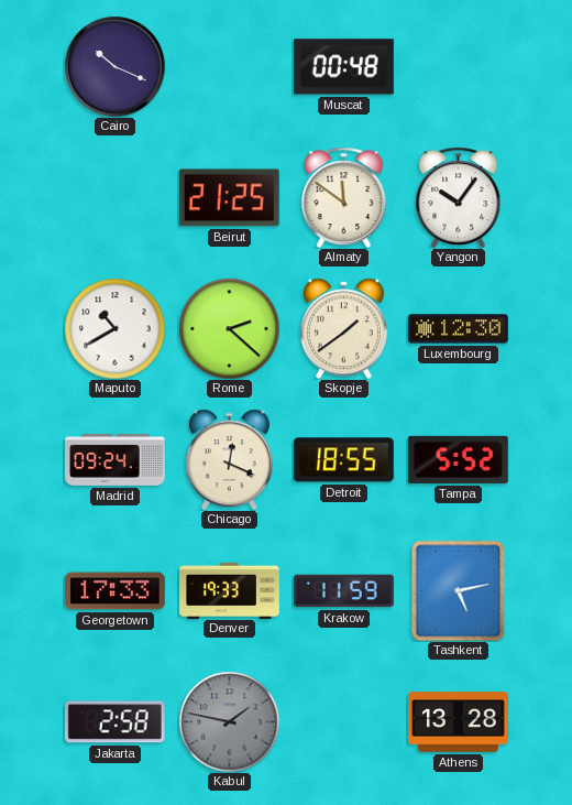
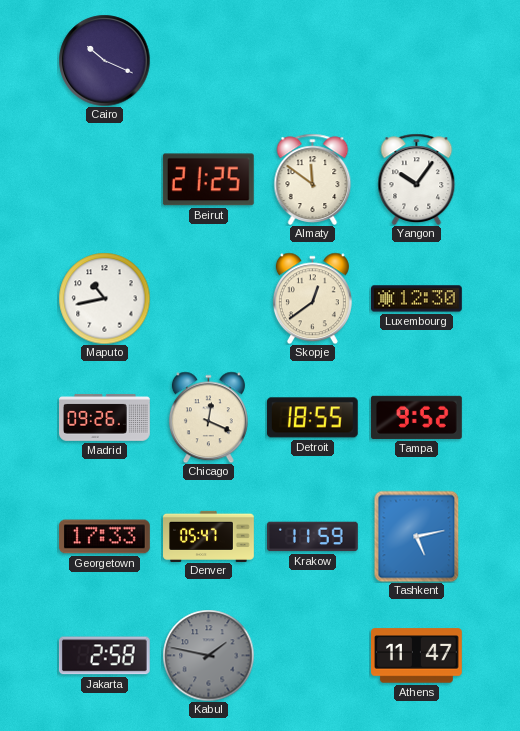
Muscat: 00:48 -> none
Maputo: 10:40 -> 10:43
Rome: 2:22 -> none
Skopje: 1:39 -> 12:39
Madrid: 09:24 -> 09:26
Tampa: 5:52 -> 9:52
Denver: 19:33 -> 05:47
Athens: 13:28 -> 11:47
